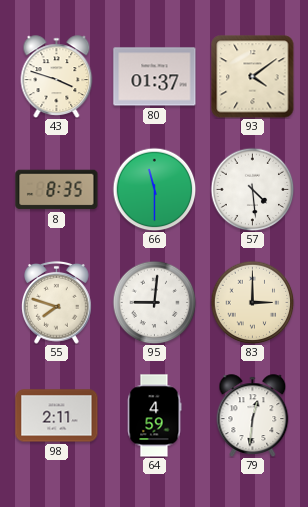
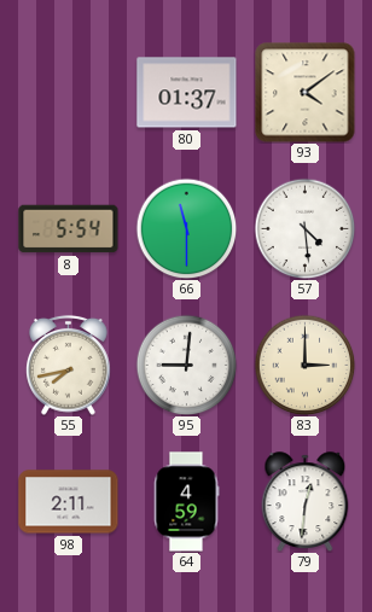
43: 3:48 -> none
8: 8:35 -> 5:54
55: 7:48 -> 7:43
